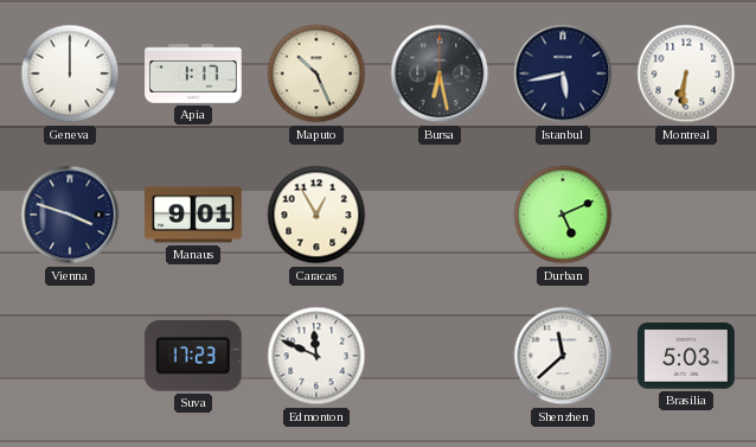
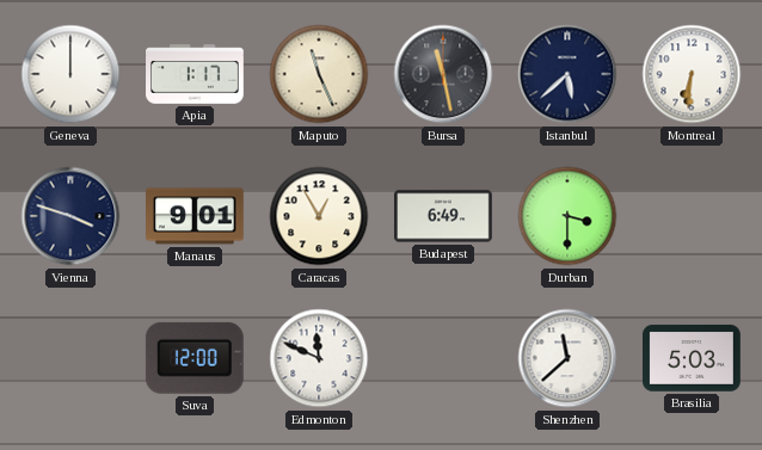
Maputo: 10:26 -> 11:26
Bursa: 6:28 -> 11:28
Istanbul: 5:43 -> 5:38
Budapest: none -> 6:49
Durban: 5:11 -> 3:30
Suva: 17:23 -> 12:00
